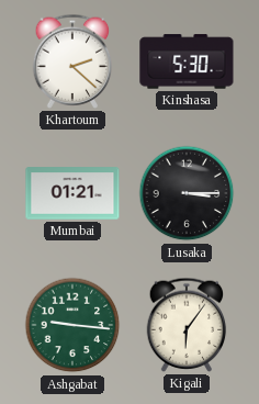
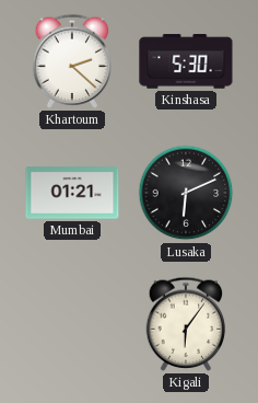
Lusaka: 3:15 -> 6:11
Ashgabat: 9:16 -> none
